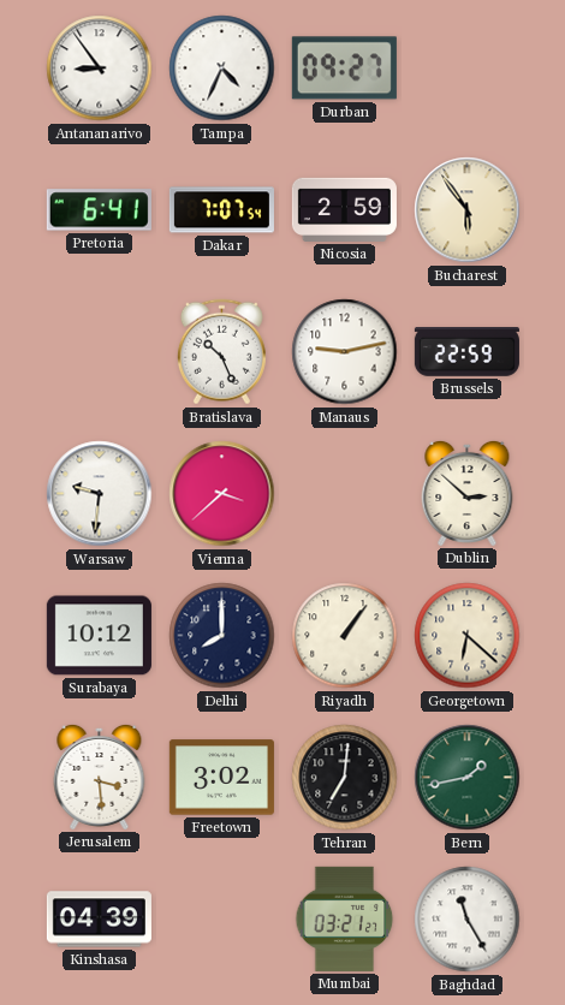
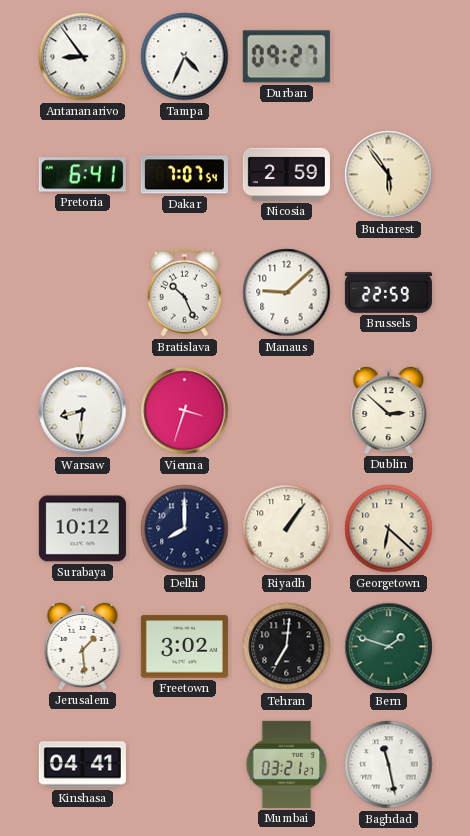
Manaus: 9:13 -> 9:08
Warsaw: 9:31 -> 8:31
Vienna: 3:38 -> 3:33
Jerusalem: 3:29 -> 1:29
Bern: 1:43 -> 1:48
Kinshasa: 04:39 -> 04:41
Baghdad: 11:25 -> 11:28
